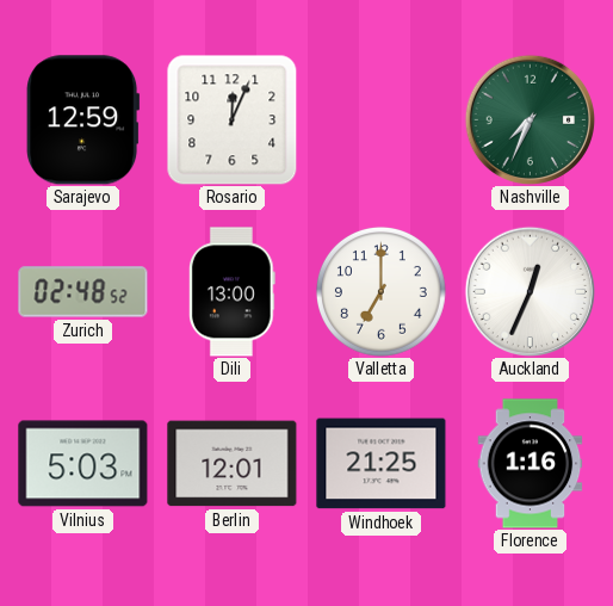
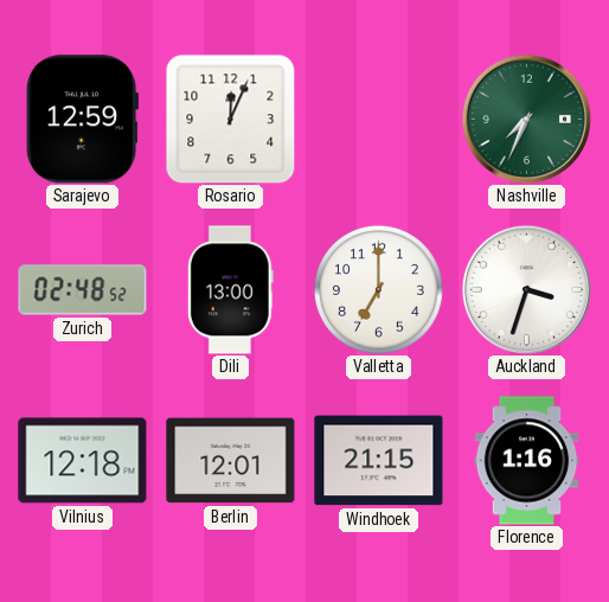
Auckland: 12:34 -> 3:33
Vilnius: 5:03 -> 12:18
Windhoek: 21:25 -> 21:15
